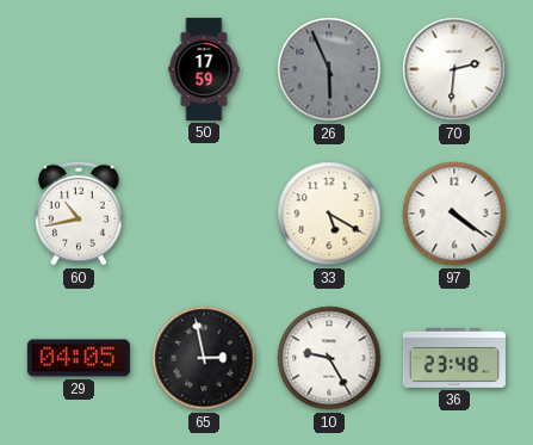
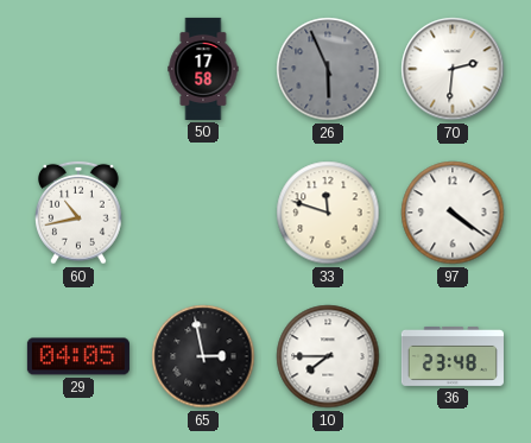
50: 17:59 -> 17:58
33: 5:20 -> 11:48
10: 9:25 -> 7:45
